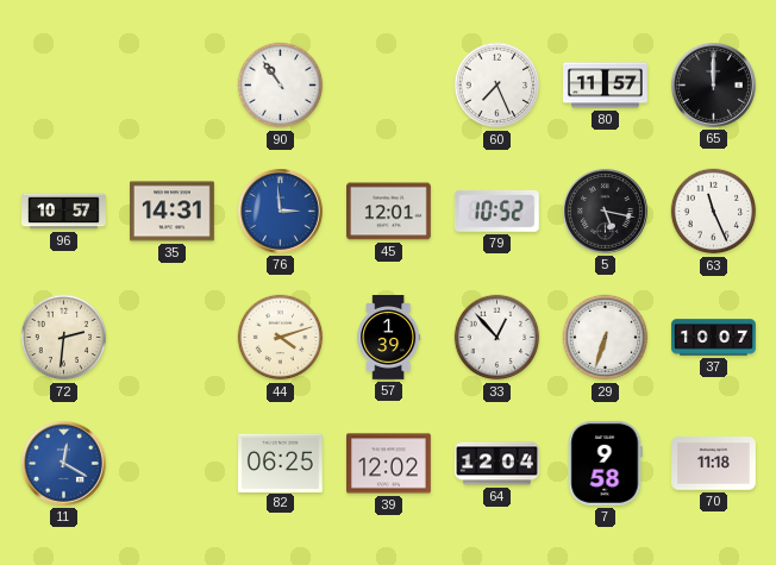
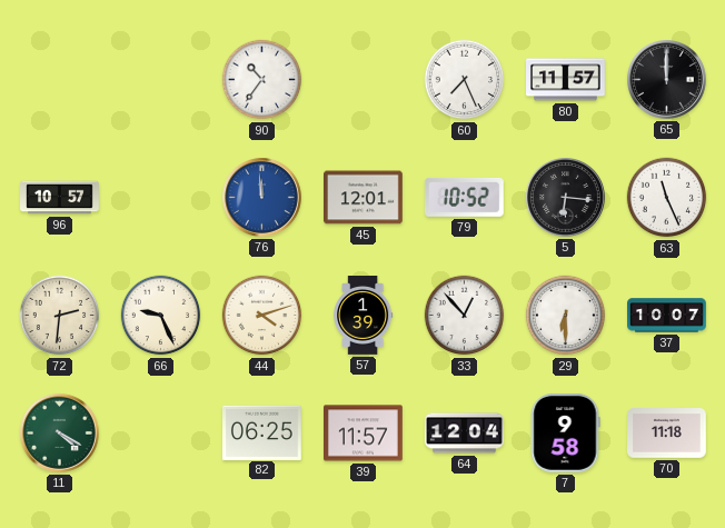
90: 10:54 -> 10:36
35: 14:31 -> none
76: 2:59 -> 11:59
5: 5:17 -> 6:16
66: none -> 9:26
29: 6:33 -> 6:30
11: 12:20 -> 4:20
11 dial: blue -> green
39: 12:02 -> 11:57
